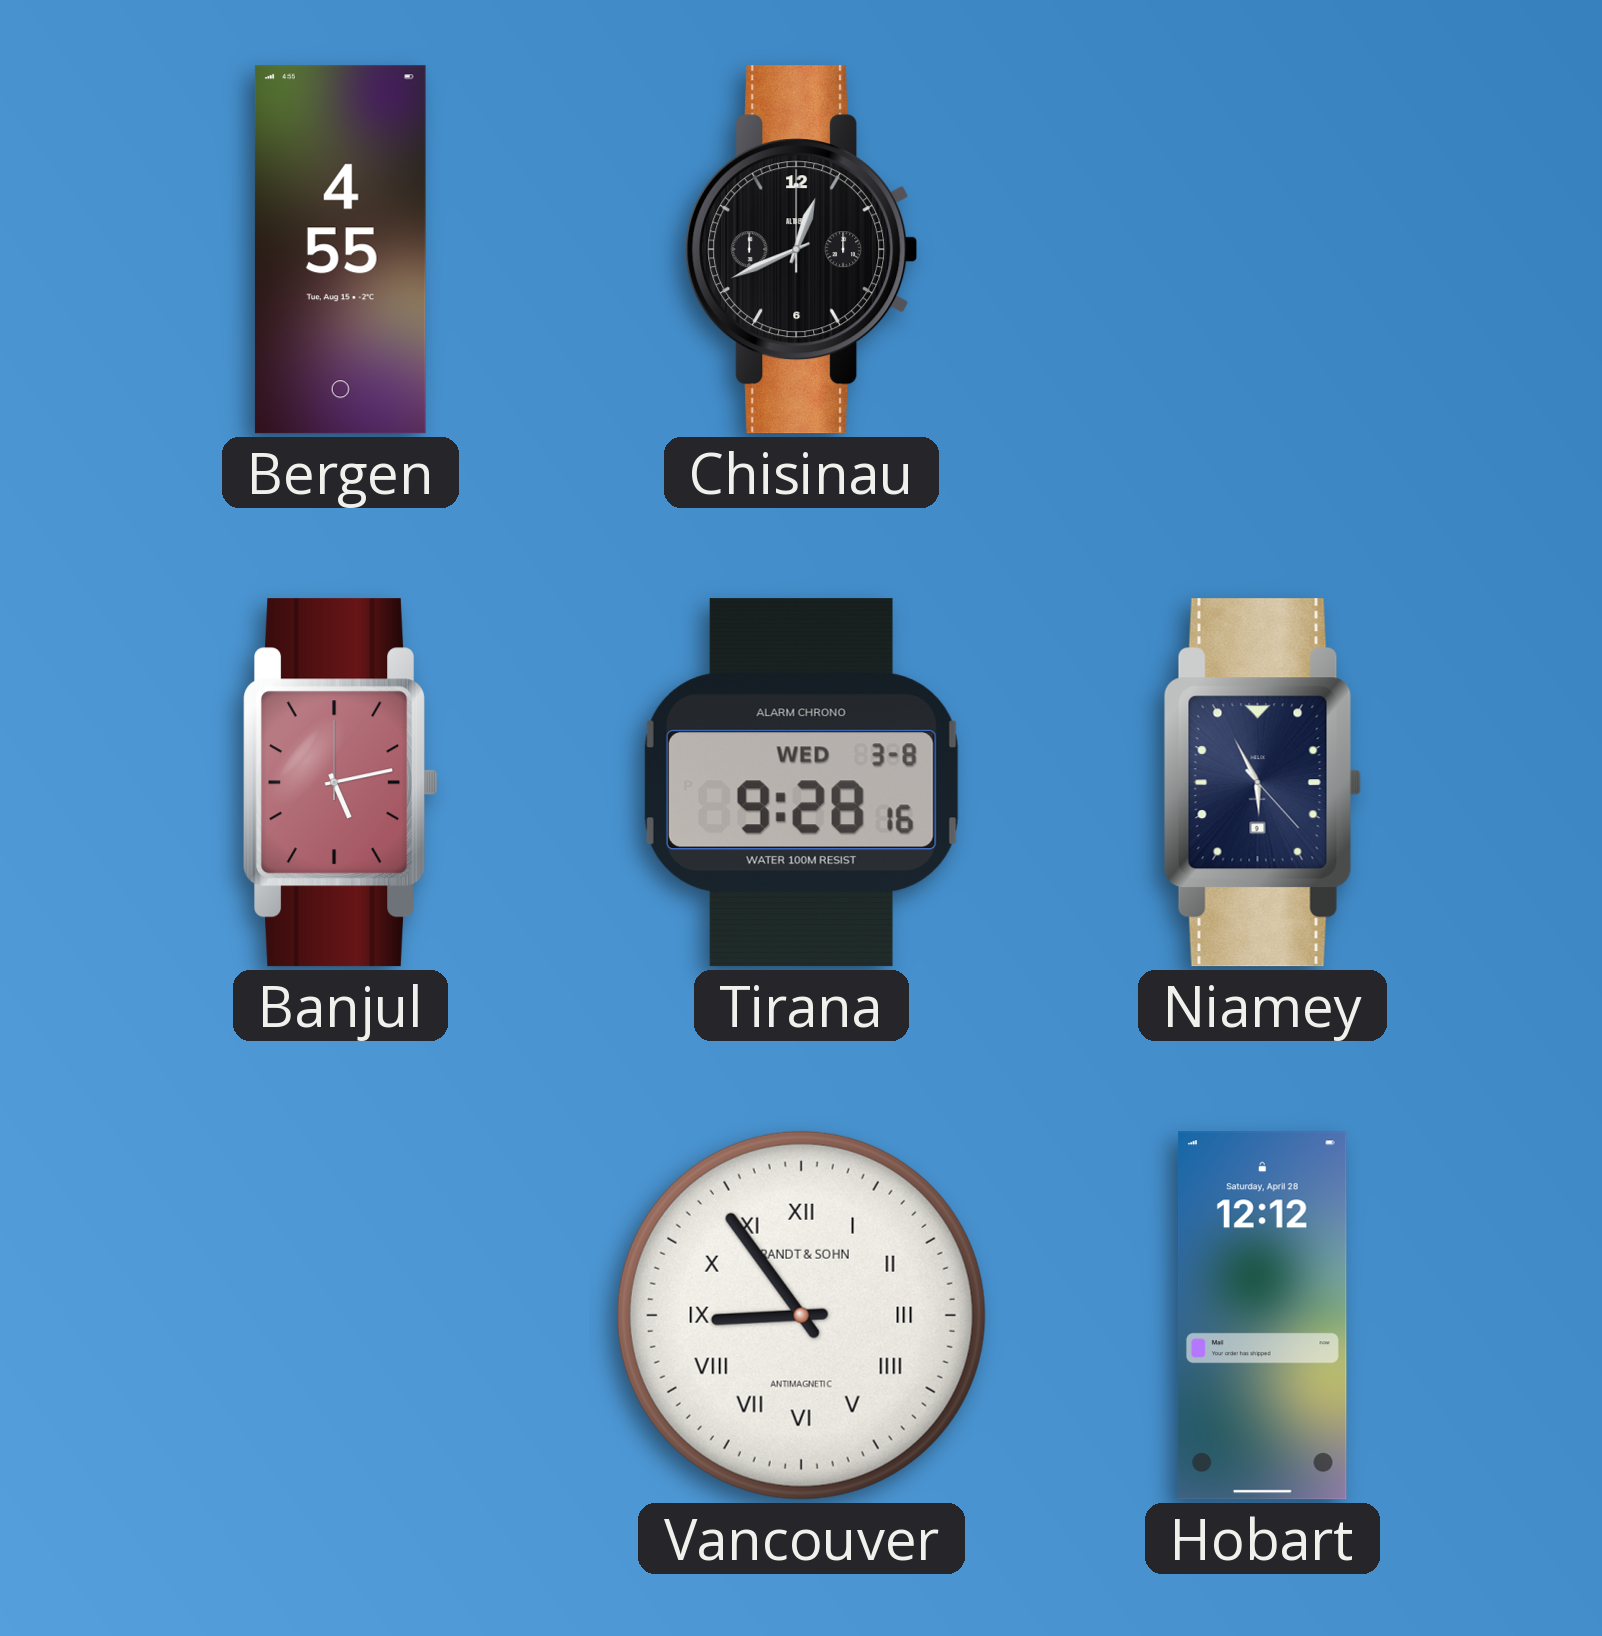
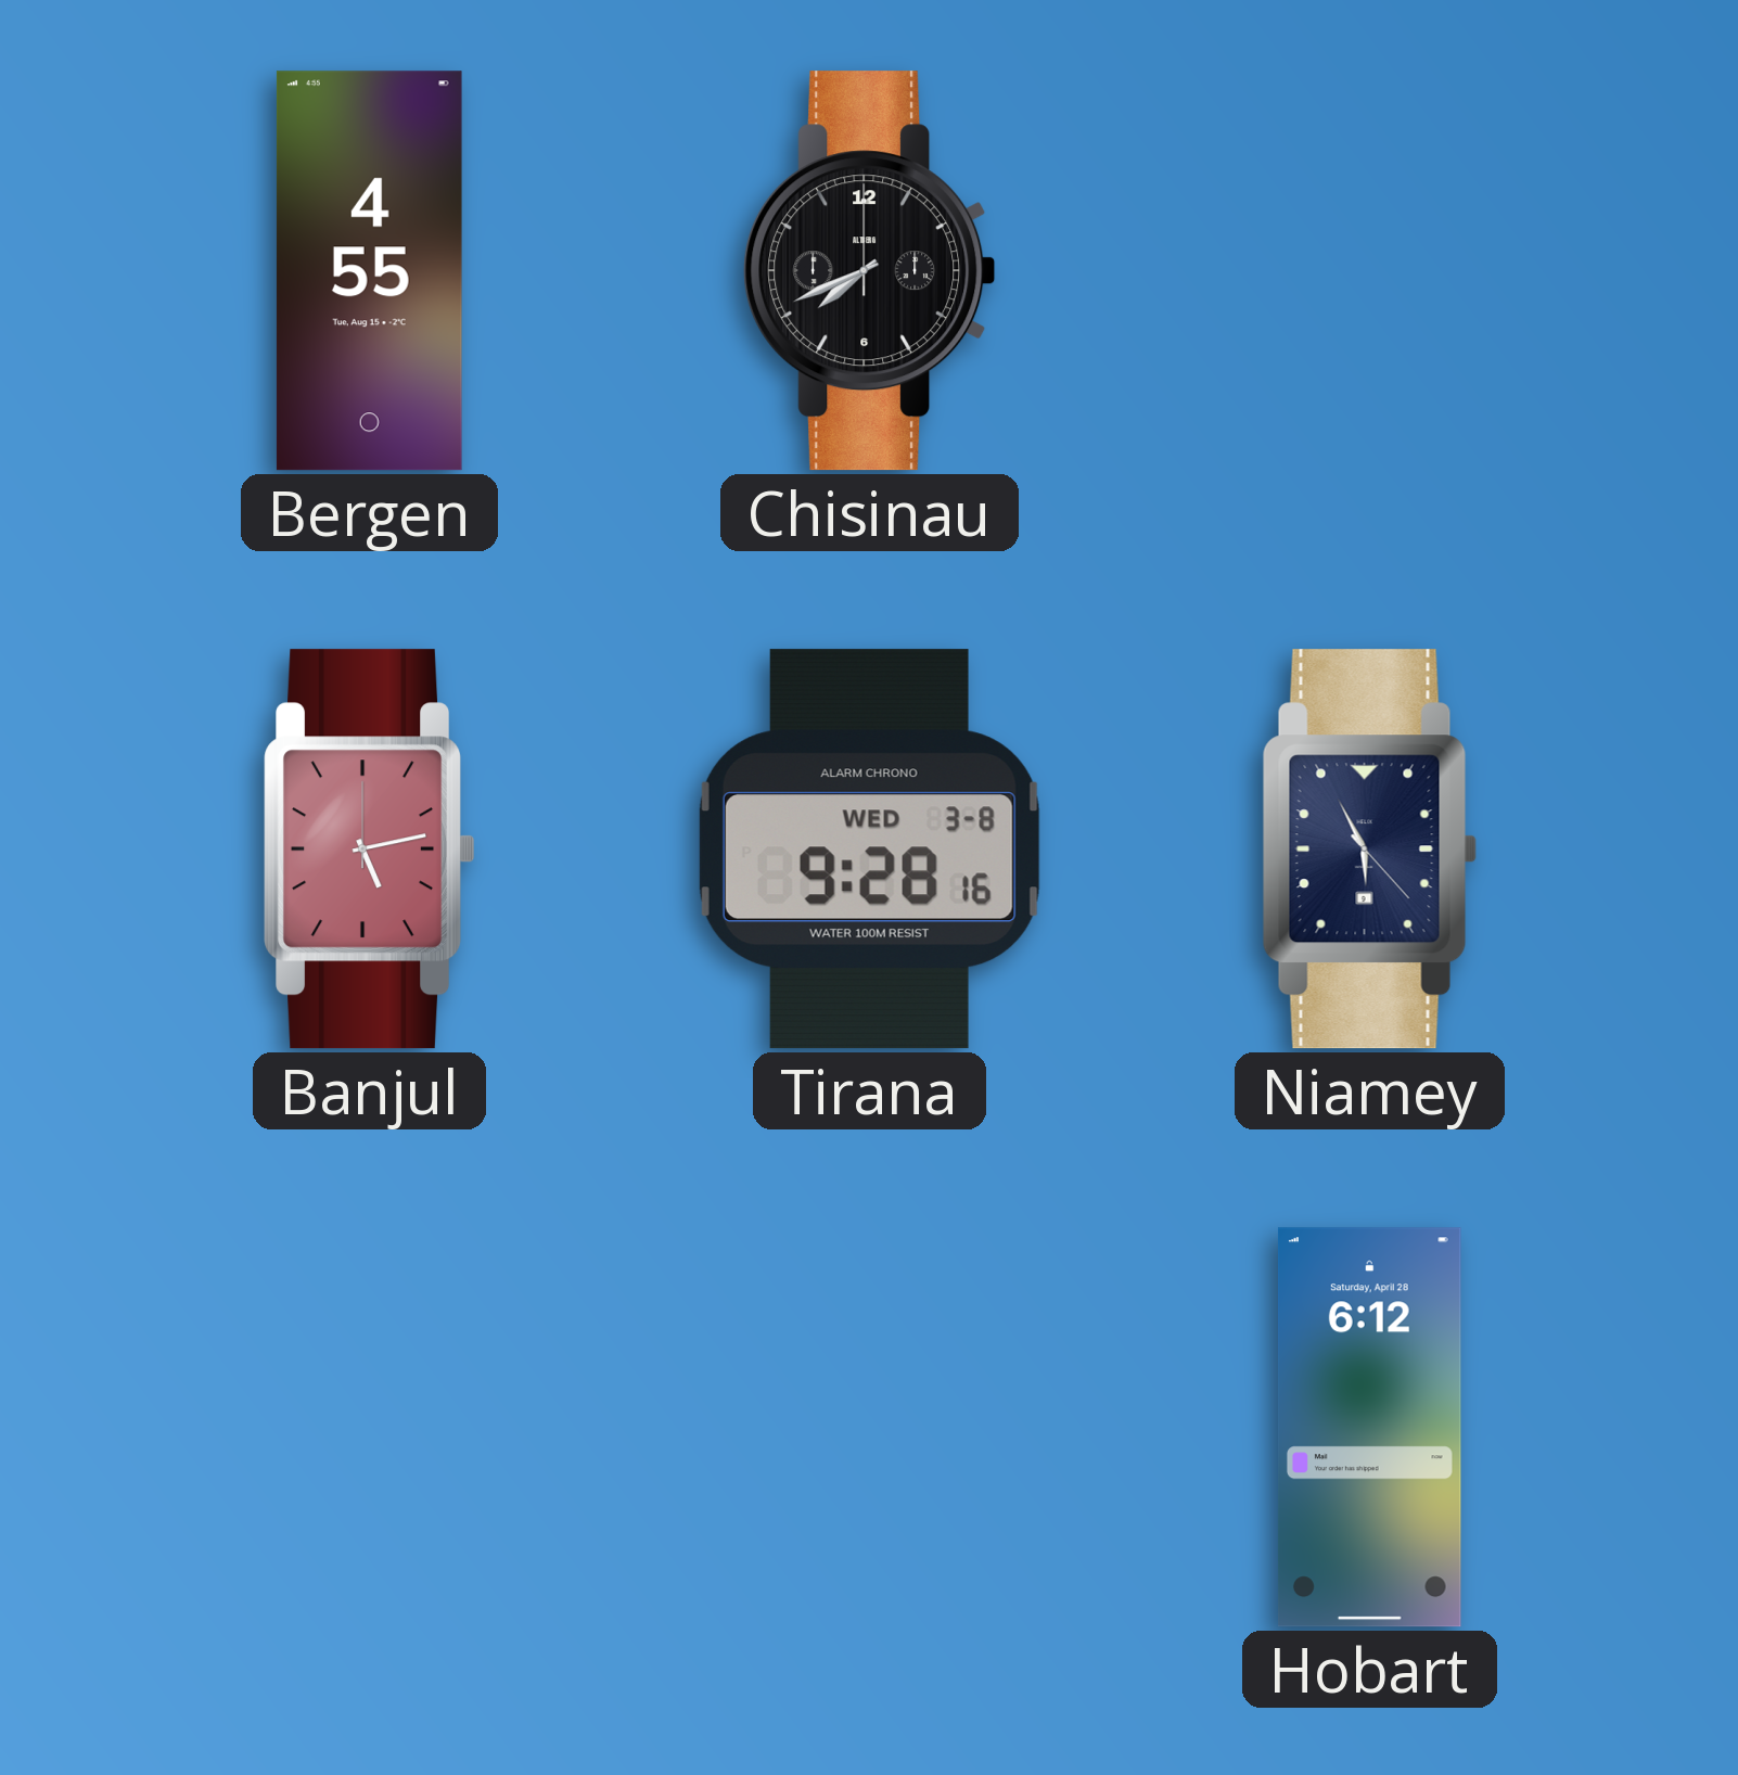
Chisinau: 12:41 -> 7:41
Vancouver: 8:54 -> none
Hobart: 12:12 -> 6:12
